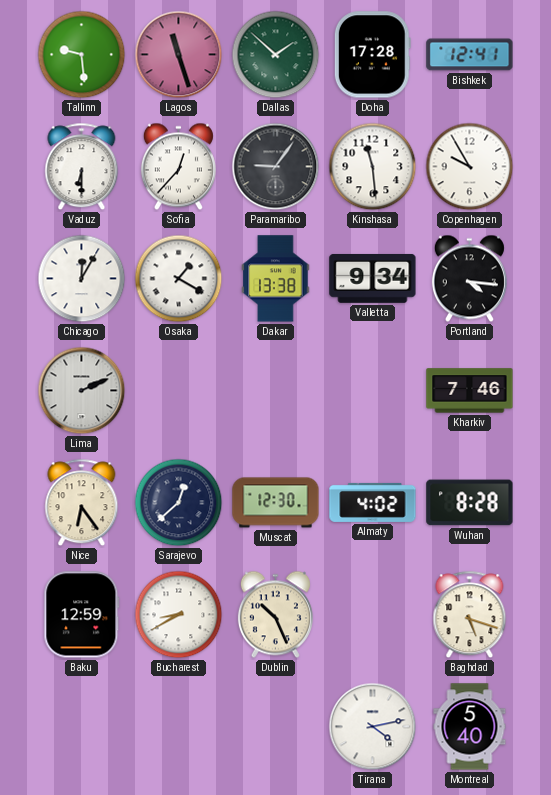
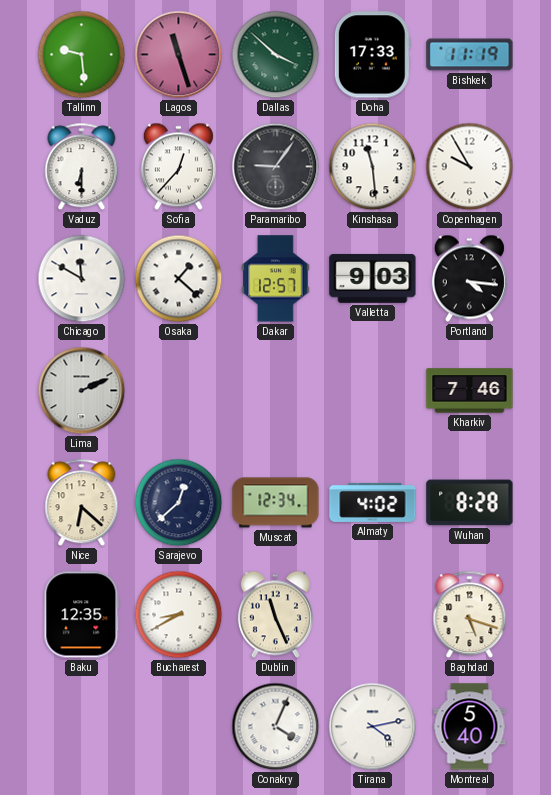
Dallas: 1:52 -> 3:52
Doha: 17:28 -> 17:33
Bishkek: 12:41 -> 11:19
Chicago: 12:05 -> 11:50
Osaka: 1:20 -> 1:22
Dakar: 13:38 -> 12:57
Valletta: 9:34 -> 9:03
Nice: 6:24 -> 6:22
Muscat: 12:30 -> 12:34
Baku: 12:59 -> 12:35
Dublin: 10:26 -> 11:26
Conakry: none -> 4:04
